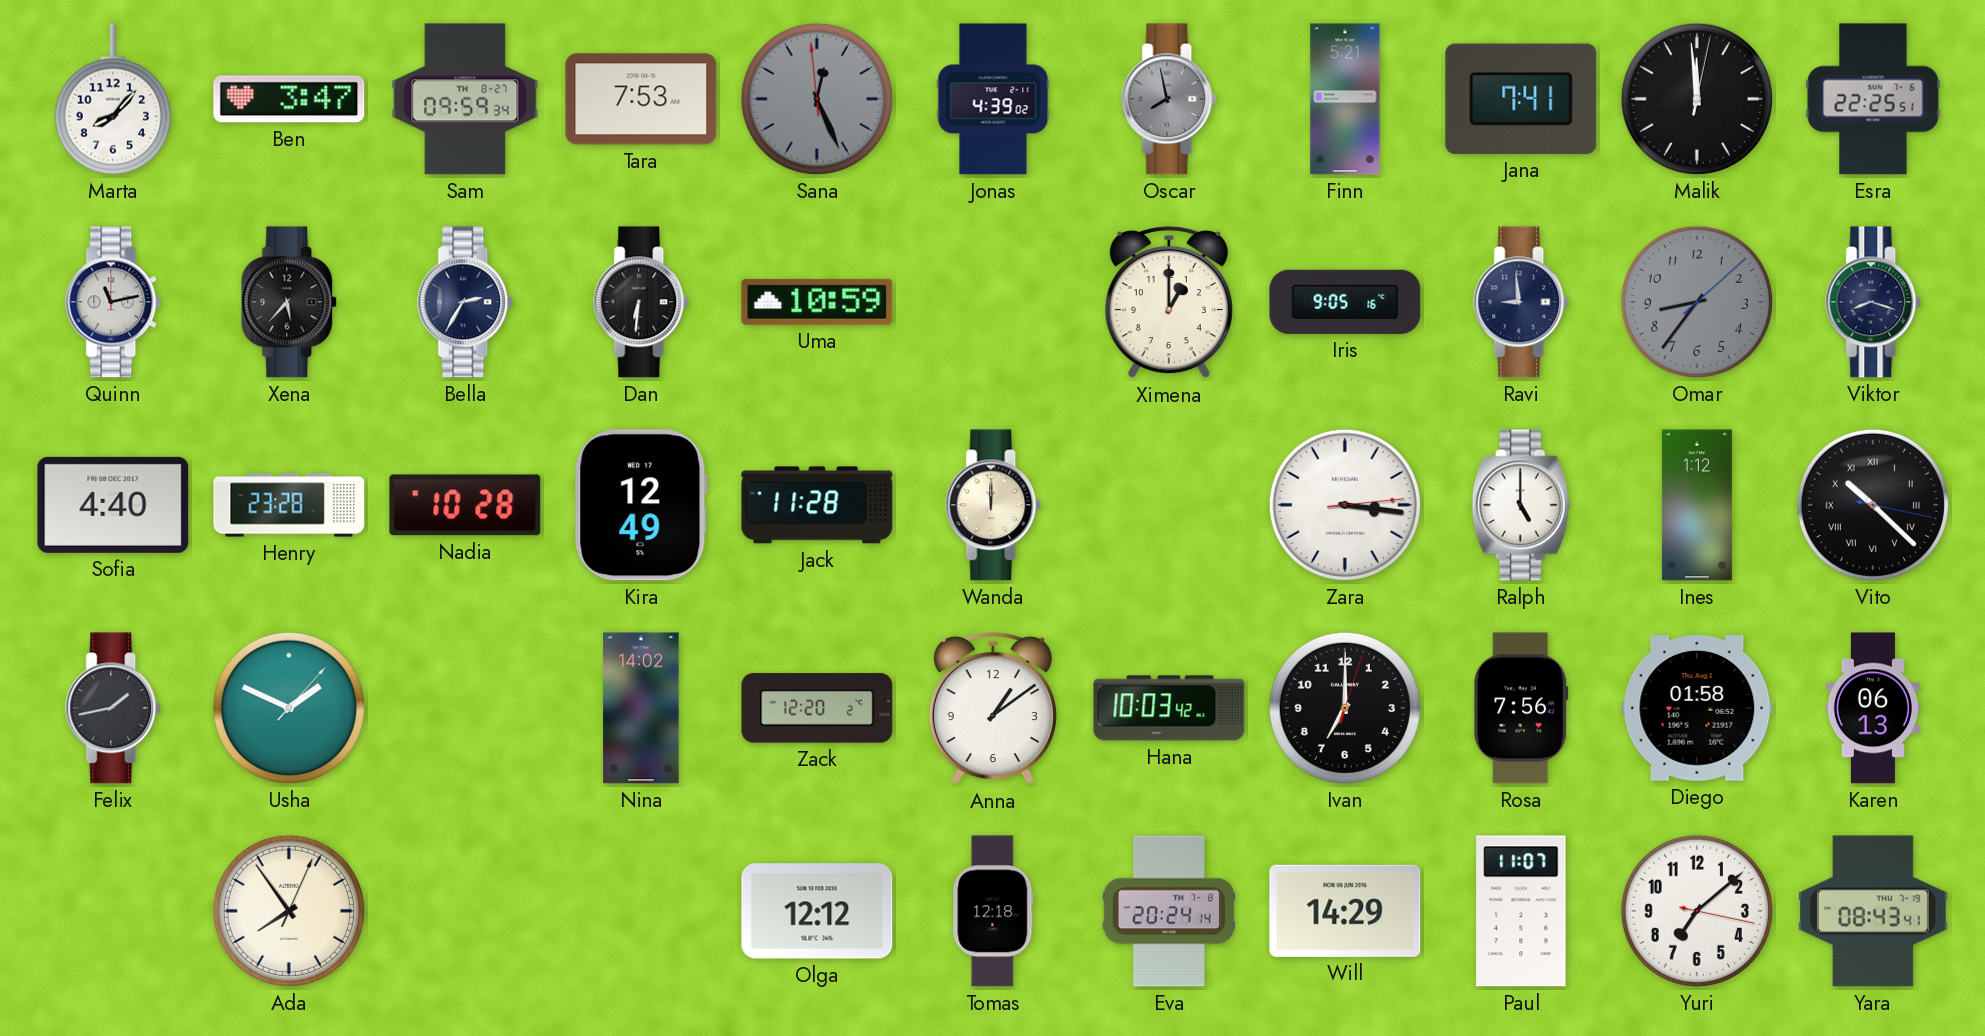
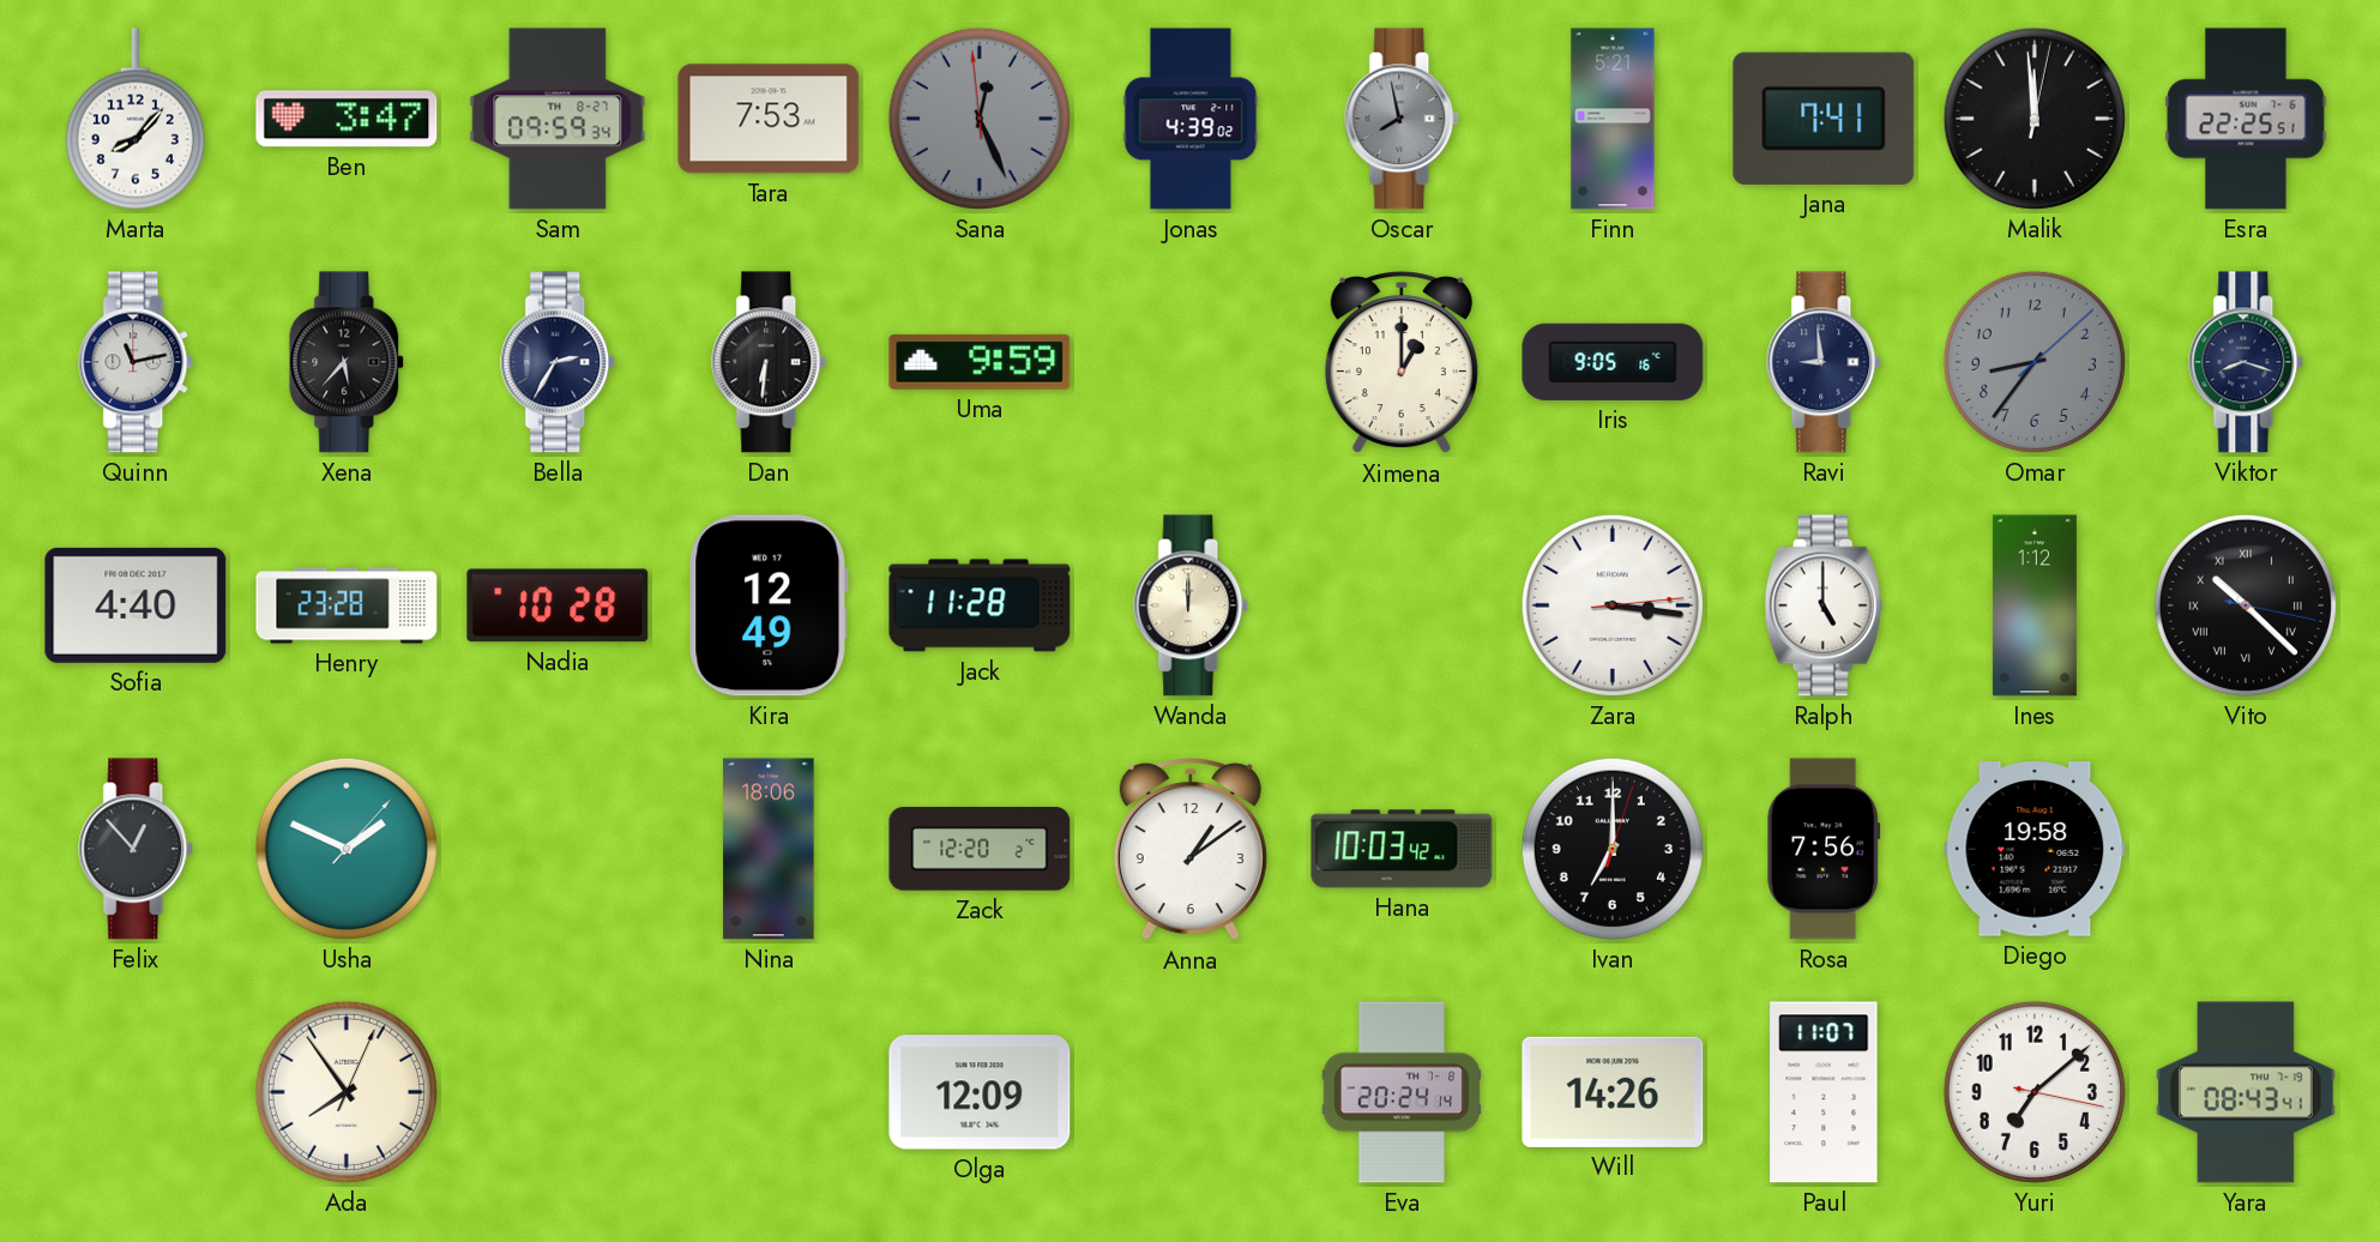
Uma: 10:59 -> 9:59
Felix: 1:43 -> 12:53
Nina: 14:02 -> 18:06
Diego: 01:58 -> 19:58
Karen: 06:13 -> none
Olga: 12:12 -> 12:09
Tomas: 12:18 -> none
Will: 14:29 -> 14:26
